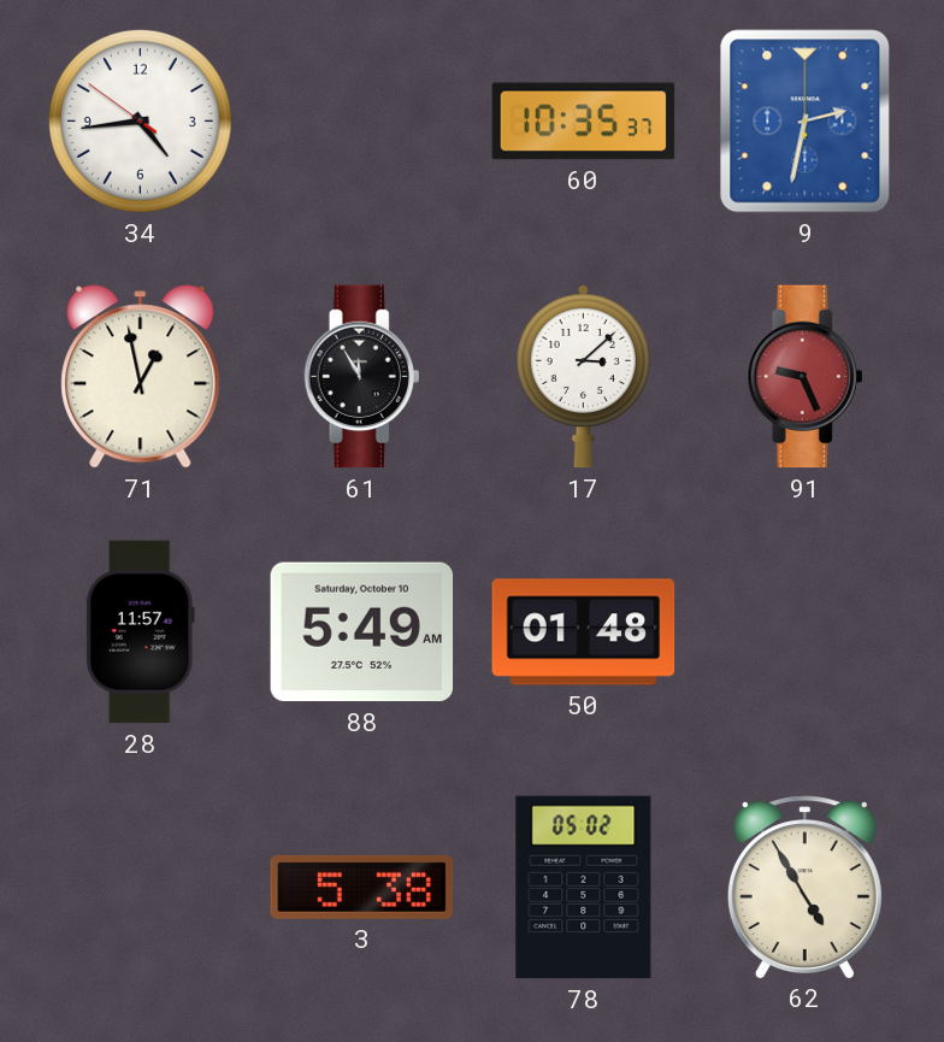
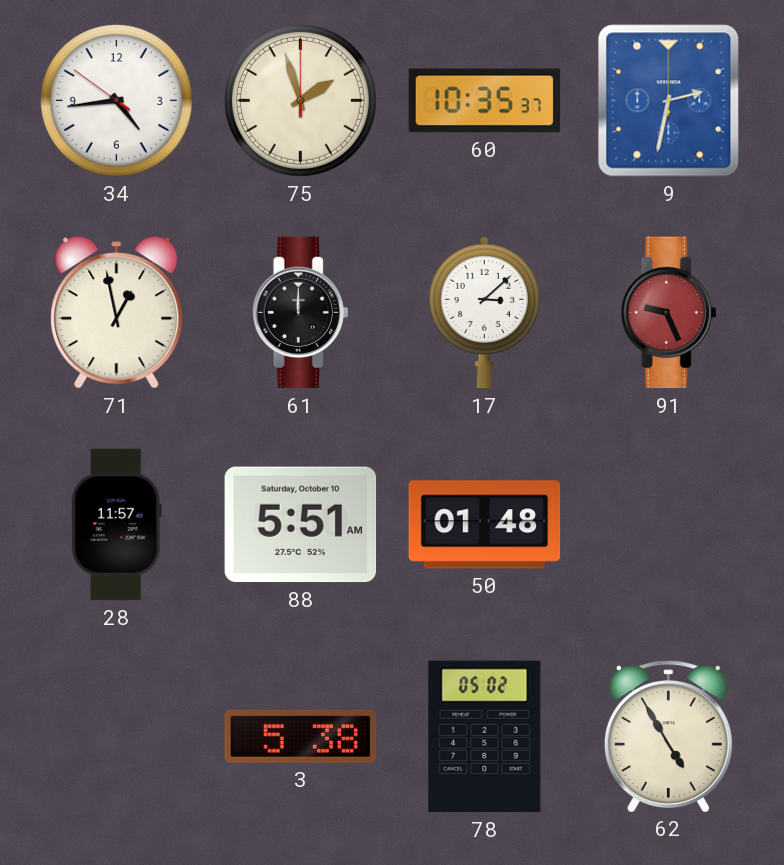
75: none -> 1:57
61: 11:55 -> 12:00
88: 5:49 -> 5:51
